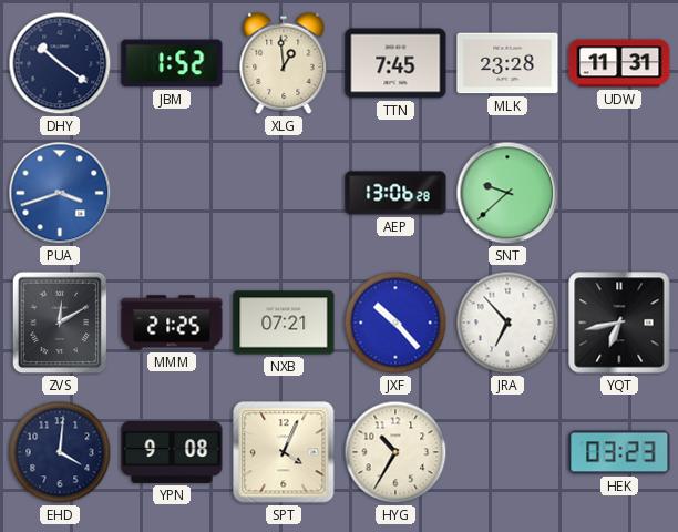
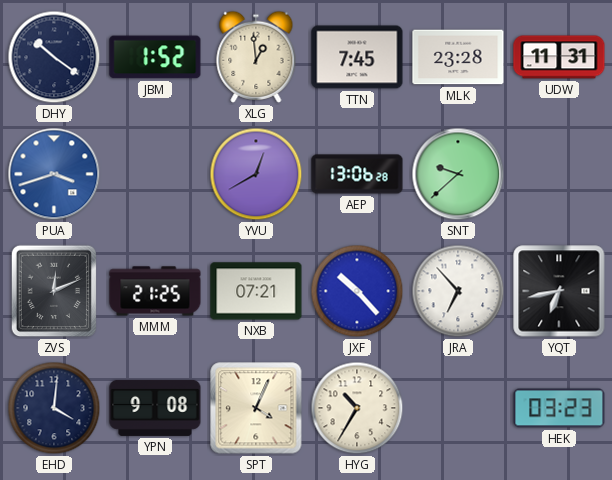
YVU: none -> 12:40
ZVS: 12:10 -> 12:11
